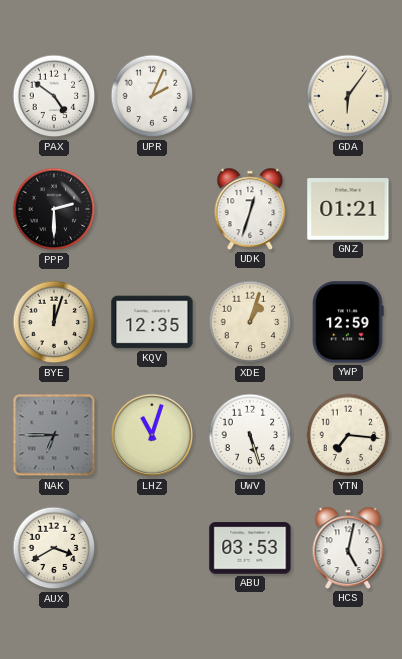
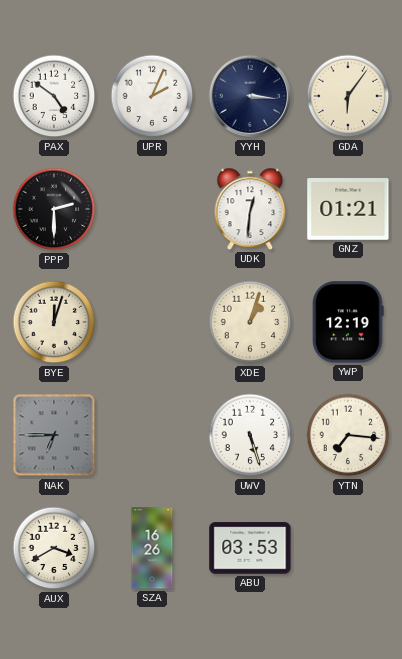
YYH: none -> 3:16
UDK: 12:33 -> 12:31
KQV: 12:35 -> none
YWP: 12:59 -> 12:19
LHZ: 11:03 -> none
SZA: none -> 16:26
HCS: 5:02 -> none
